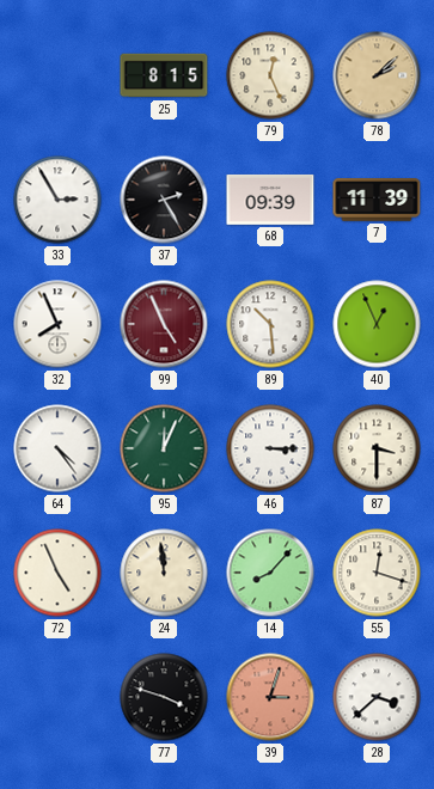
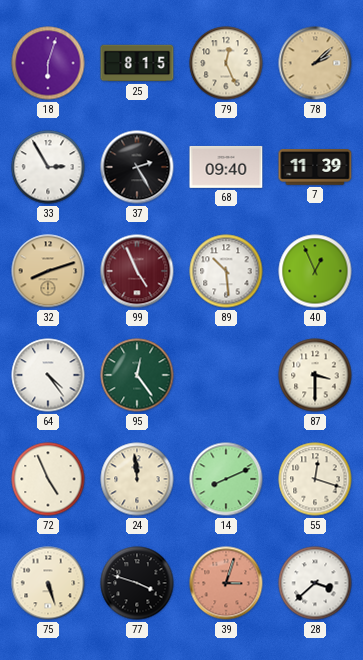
18: none -> 6:03
68: 09:39 -> 09:40
32: 7:56 -> 8:12
32 dial: white -> champagne
95: 12:04 -> 12:24
46: 3:15 -> none
14: 8:07 -> 8:11
75: none -> 5:27
